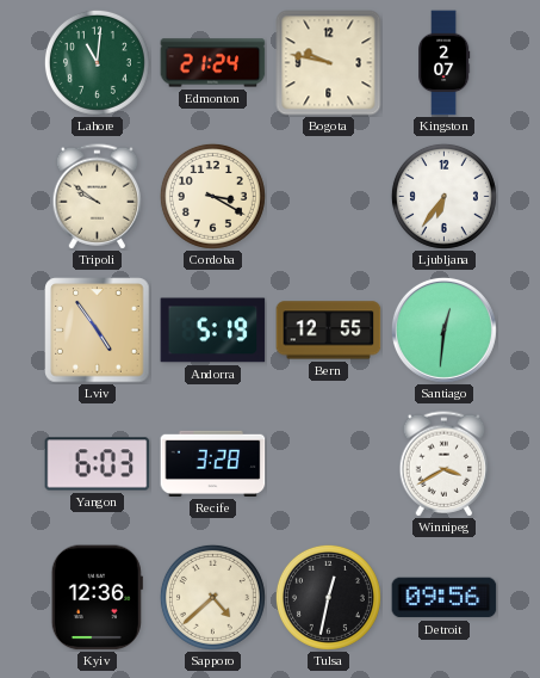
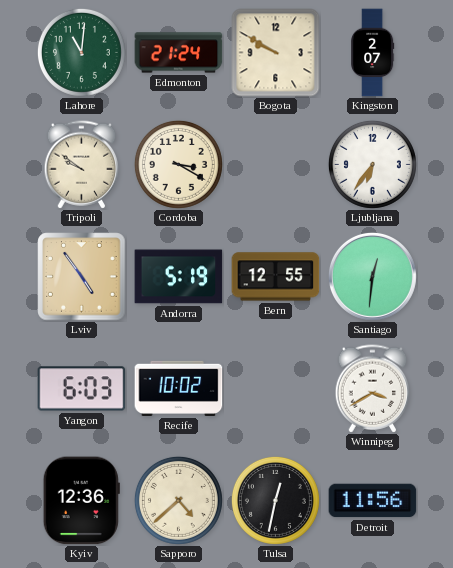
Bogota: 9:47 -> 9:50
Recife: 3:28 -> 10:02
Detroit: 09:56 -> 11:56
